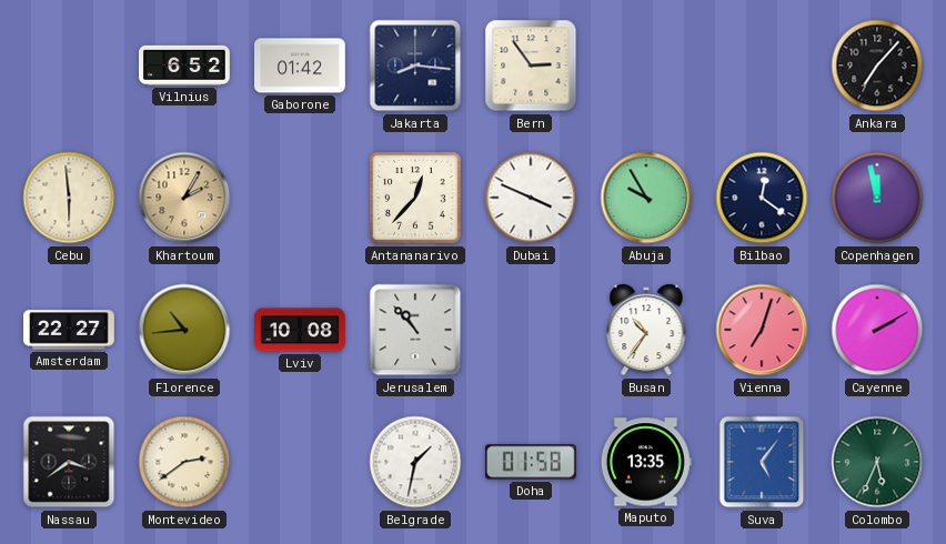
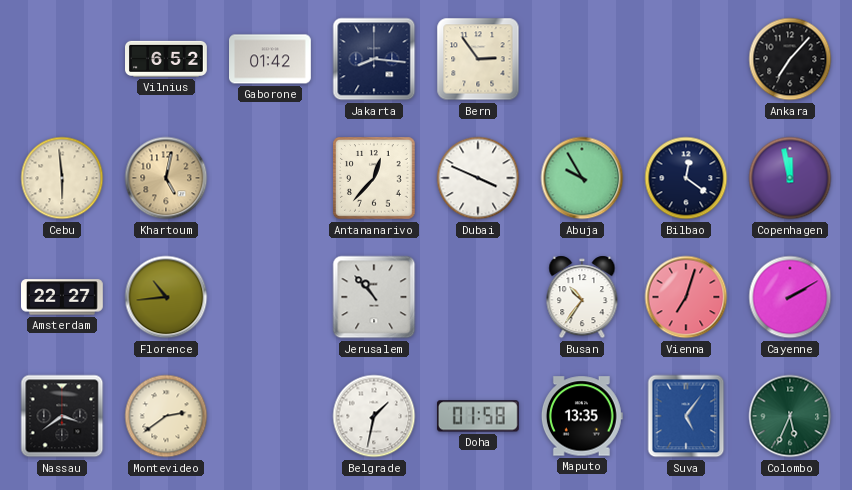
Khartoum: 2:05 -> 5:02
Lviv: 10:08 -> none
